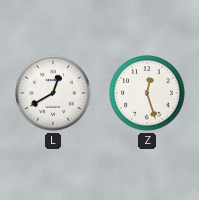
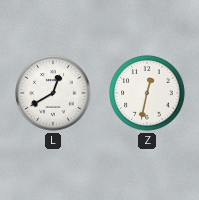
Z: 12:27 -> 12:32
